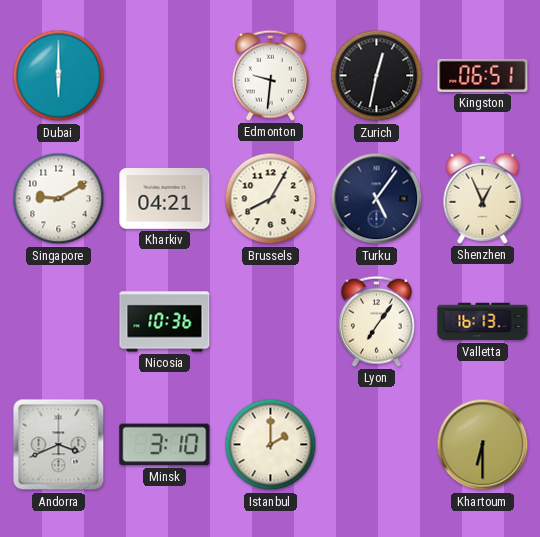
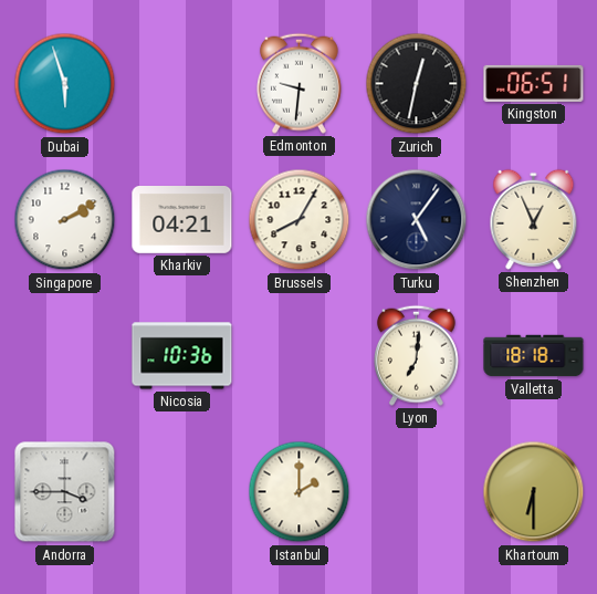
Dubai: 6:00 -> 5:57
Singapore: 9:10 -> 2:10
Lyon: 7:06 -> 7:01
Valletta: 16:13 -> 18:18
Andorra: 3:41 -> 3:45
Minsk: 3:10 -> none
